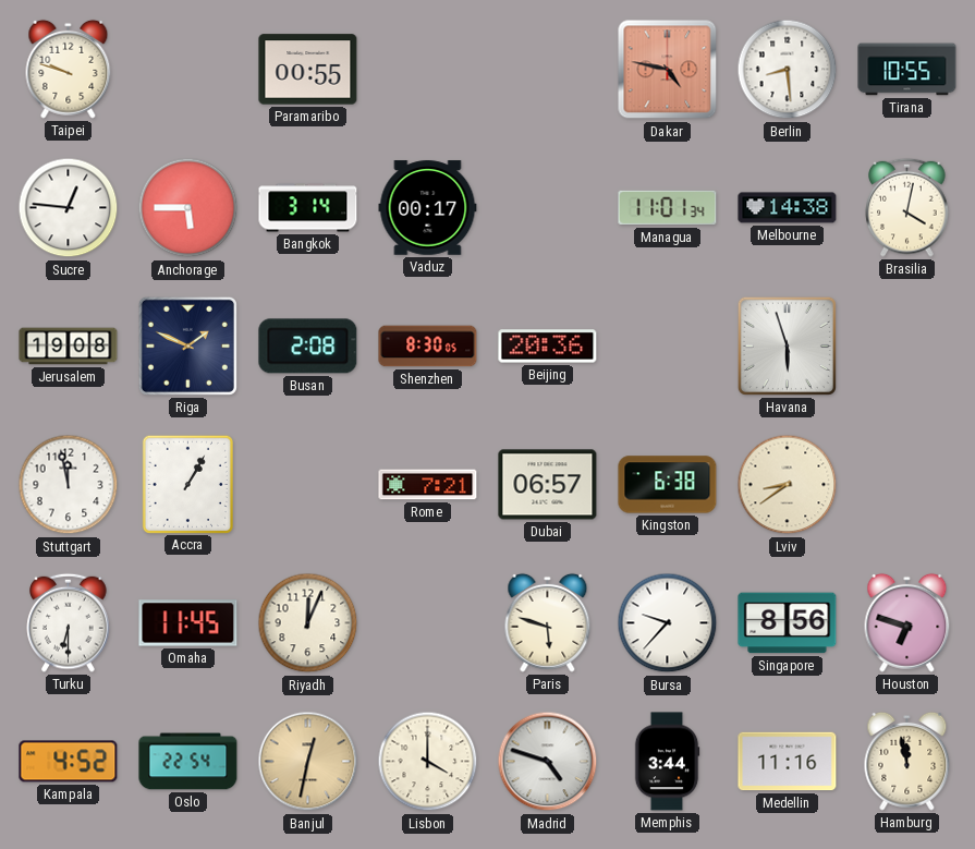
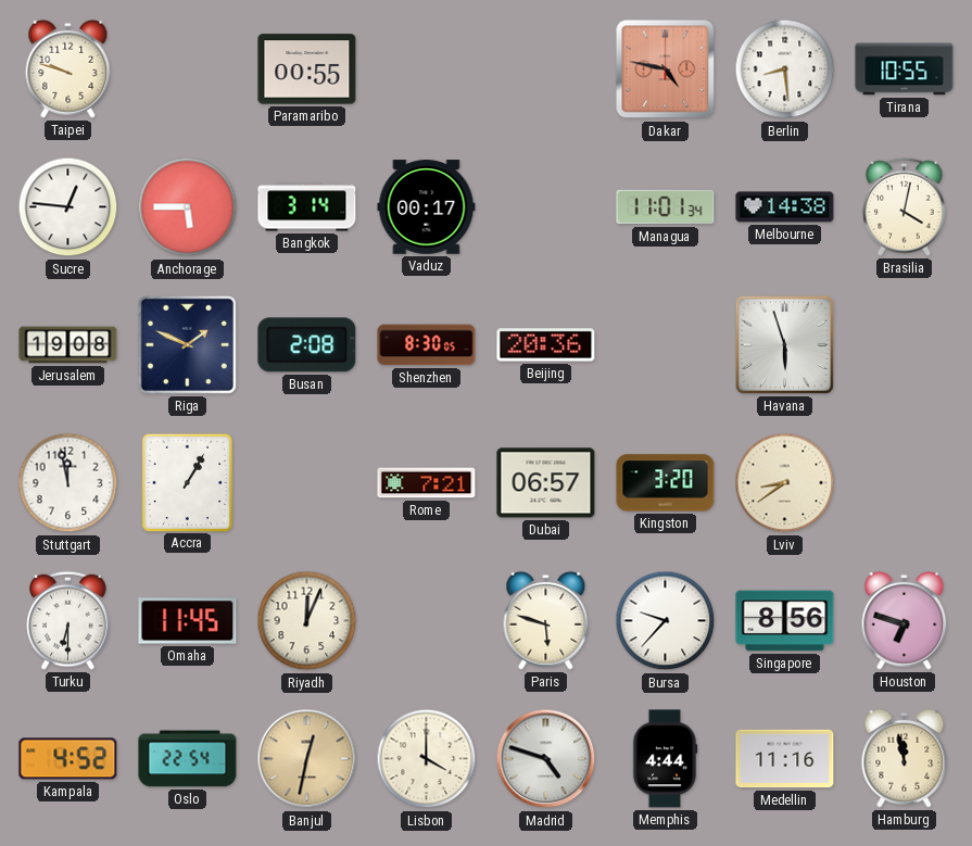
Kingston: 6:38 -> 3:20
Memphis: 3:44 -> 4:44
